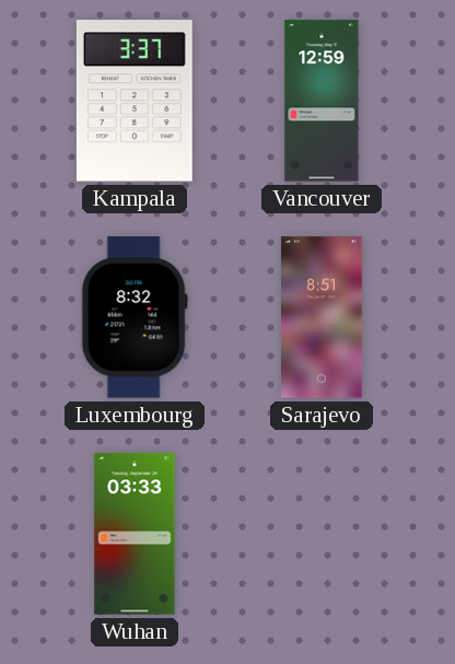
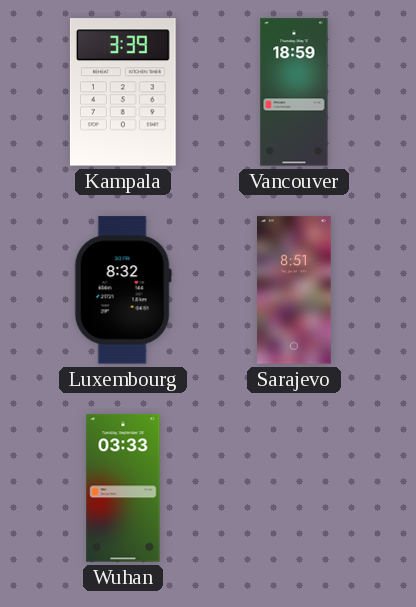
Kampala: 3:37 -> 3:39
Vancouver: 12:59 -> 18:59
